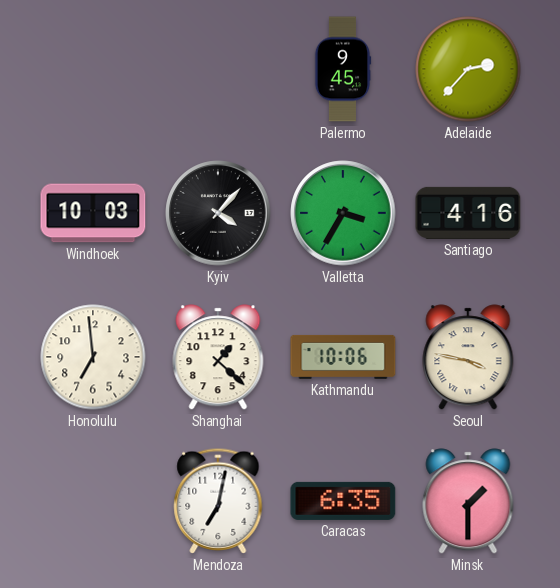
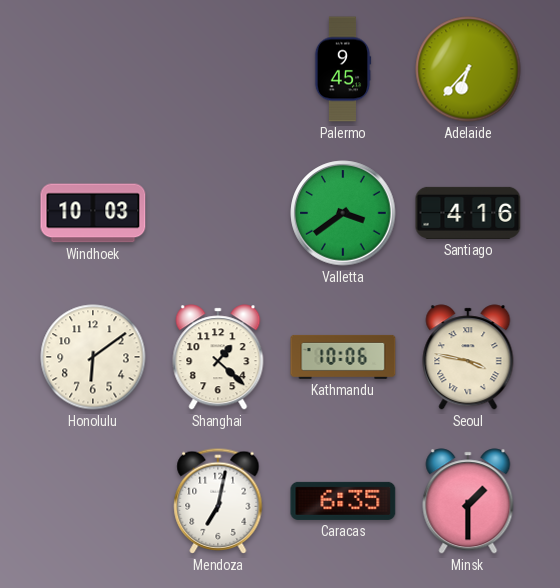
Adelaide: 2:37 -> 6:37
Kyiv: 4:07 -> none
Valletta: 3:35 -> 3:39
Honolulu: 6:59 -> 6:09
